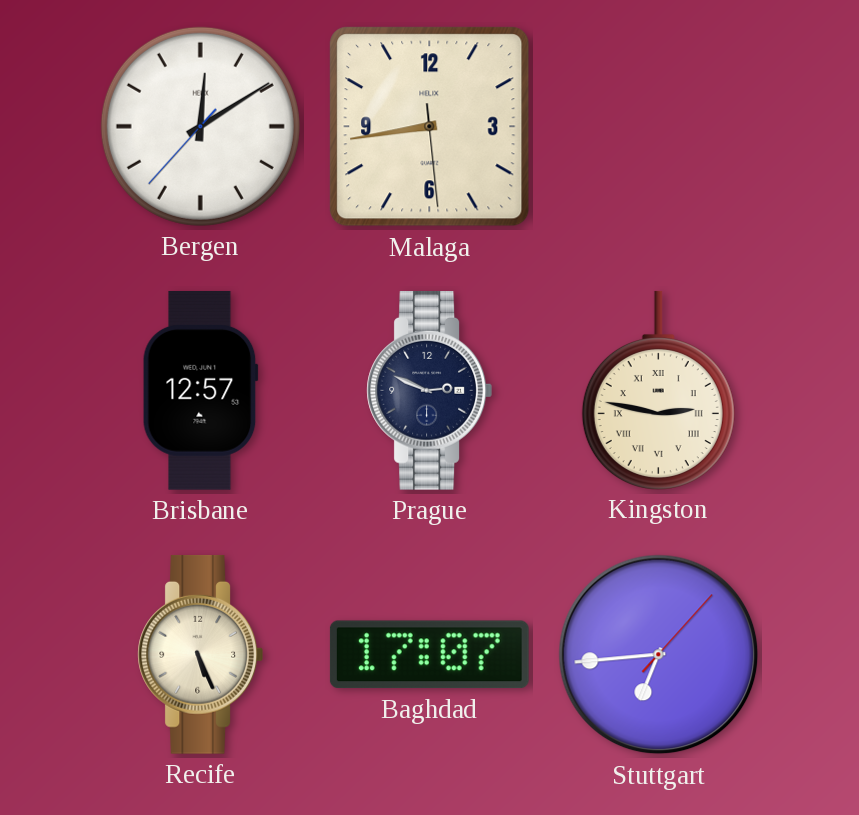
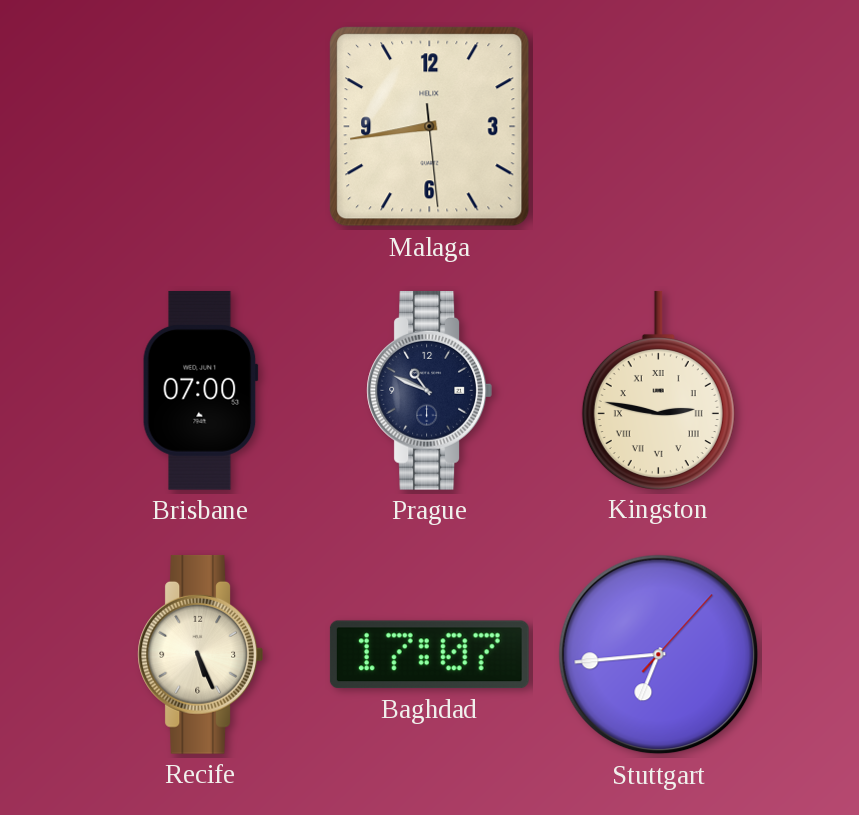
Bergen: 12:09 -> none
Brisbane: 12:57 -> 07:00
Prague: 2:49 -> 10:49
